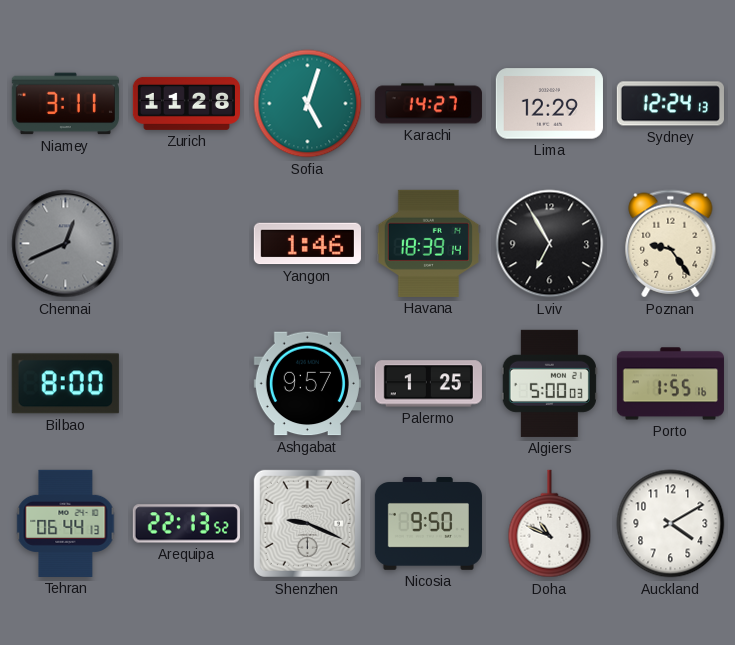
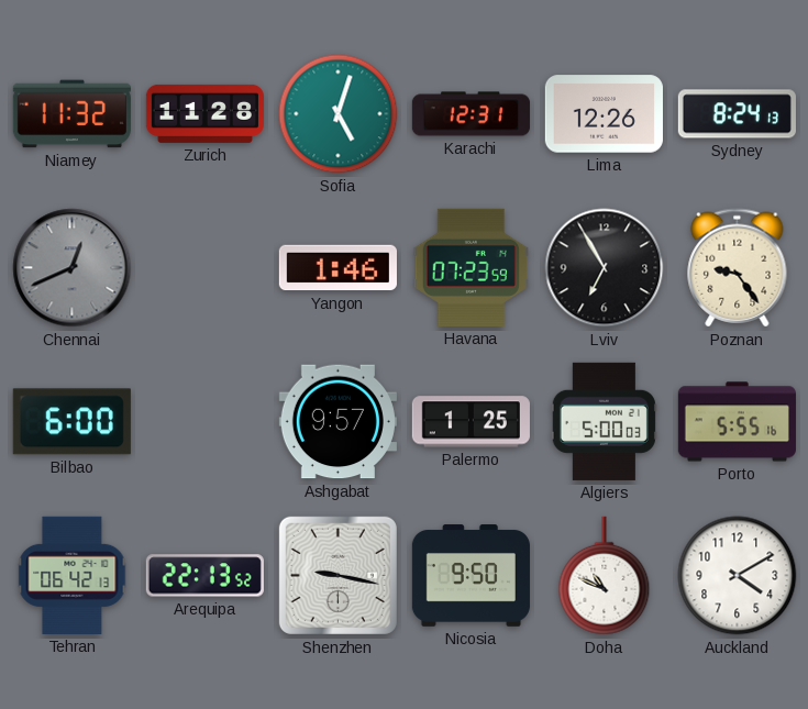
Niamey: 3:11 -> 11:32
Karachi: 14:27 -> 12:31
Lima: 12:29 -> 12:26
Sydney: 12:24 -> 8:24
Havana: 18:39 -> 07:23
Bilbao: 8:00 -> 6:00
Porto: 1:55 -> 5:55
Tehran: 06:44 -> 06:42
Shenzhen: 9:19 -> 9:17
